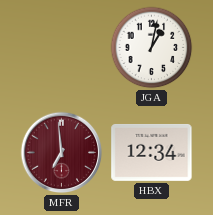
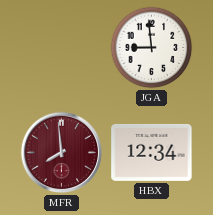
JGA: 1:02 -> 8:59
MFR: 6:59 -> 7:59
